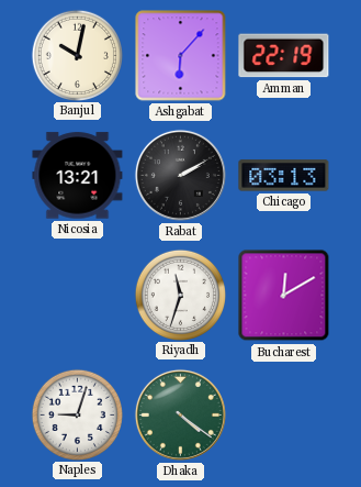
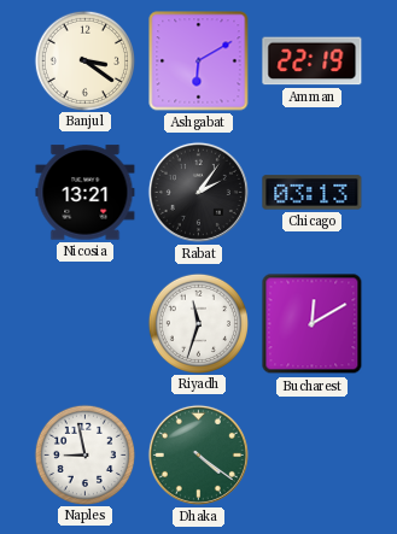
Banjul: 10:02 -> 3:21
Ashgabat: 6:07 -> 6:10
Rabat: 2:10 -> 2:06
Naples: 9:03 -> 8:58
